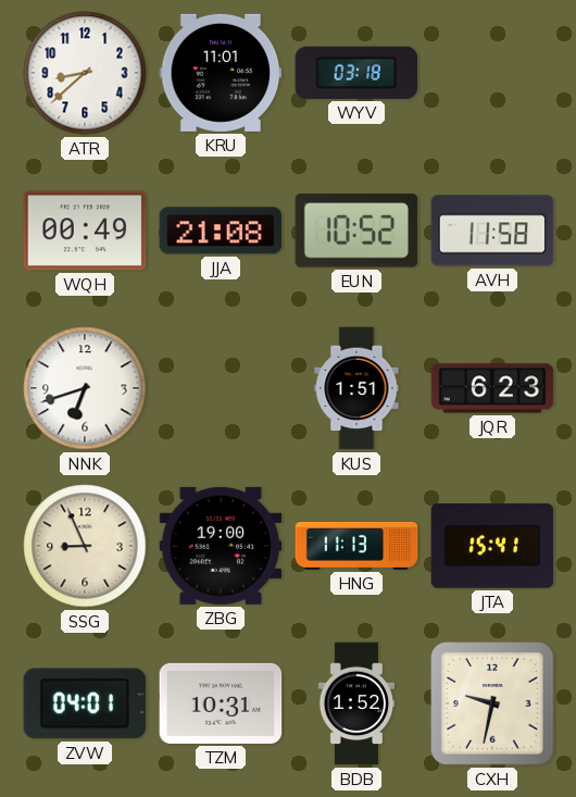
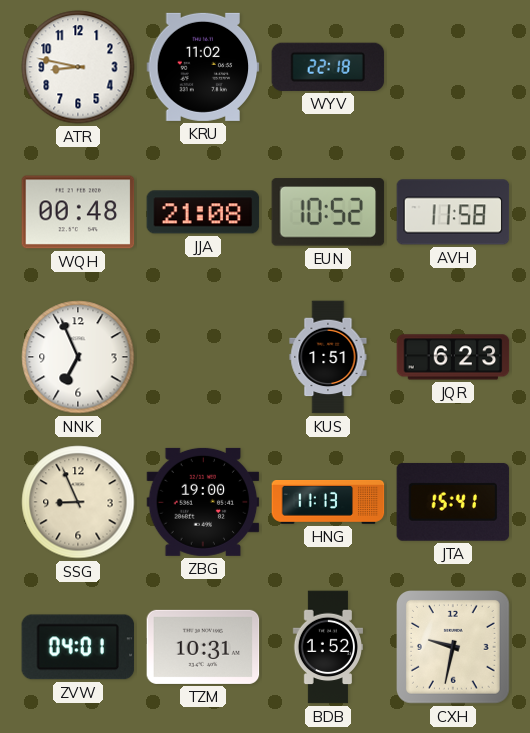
ATR: 8:38 -> 8:47
KRU: 11:01 -> 11:02
WYV: 03:18 -> 22:18
WQH: 00:49 -> 00:48
NNK: 6:42 -> 6:56
